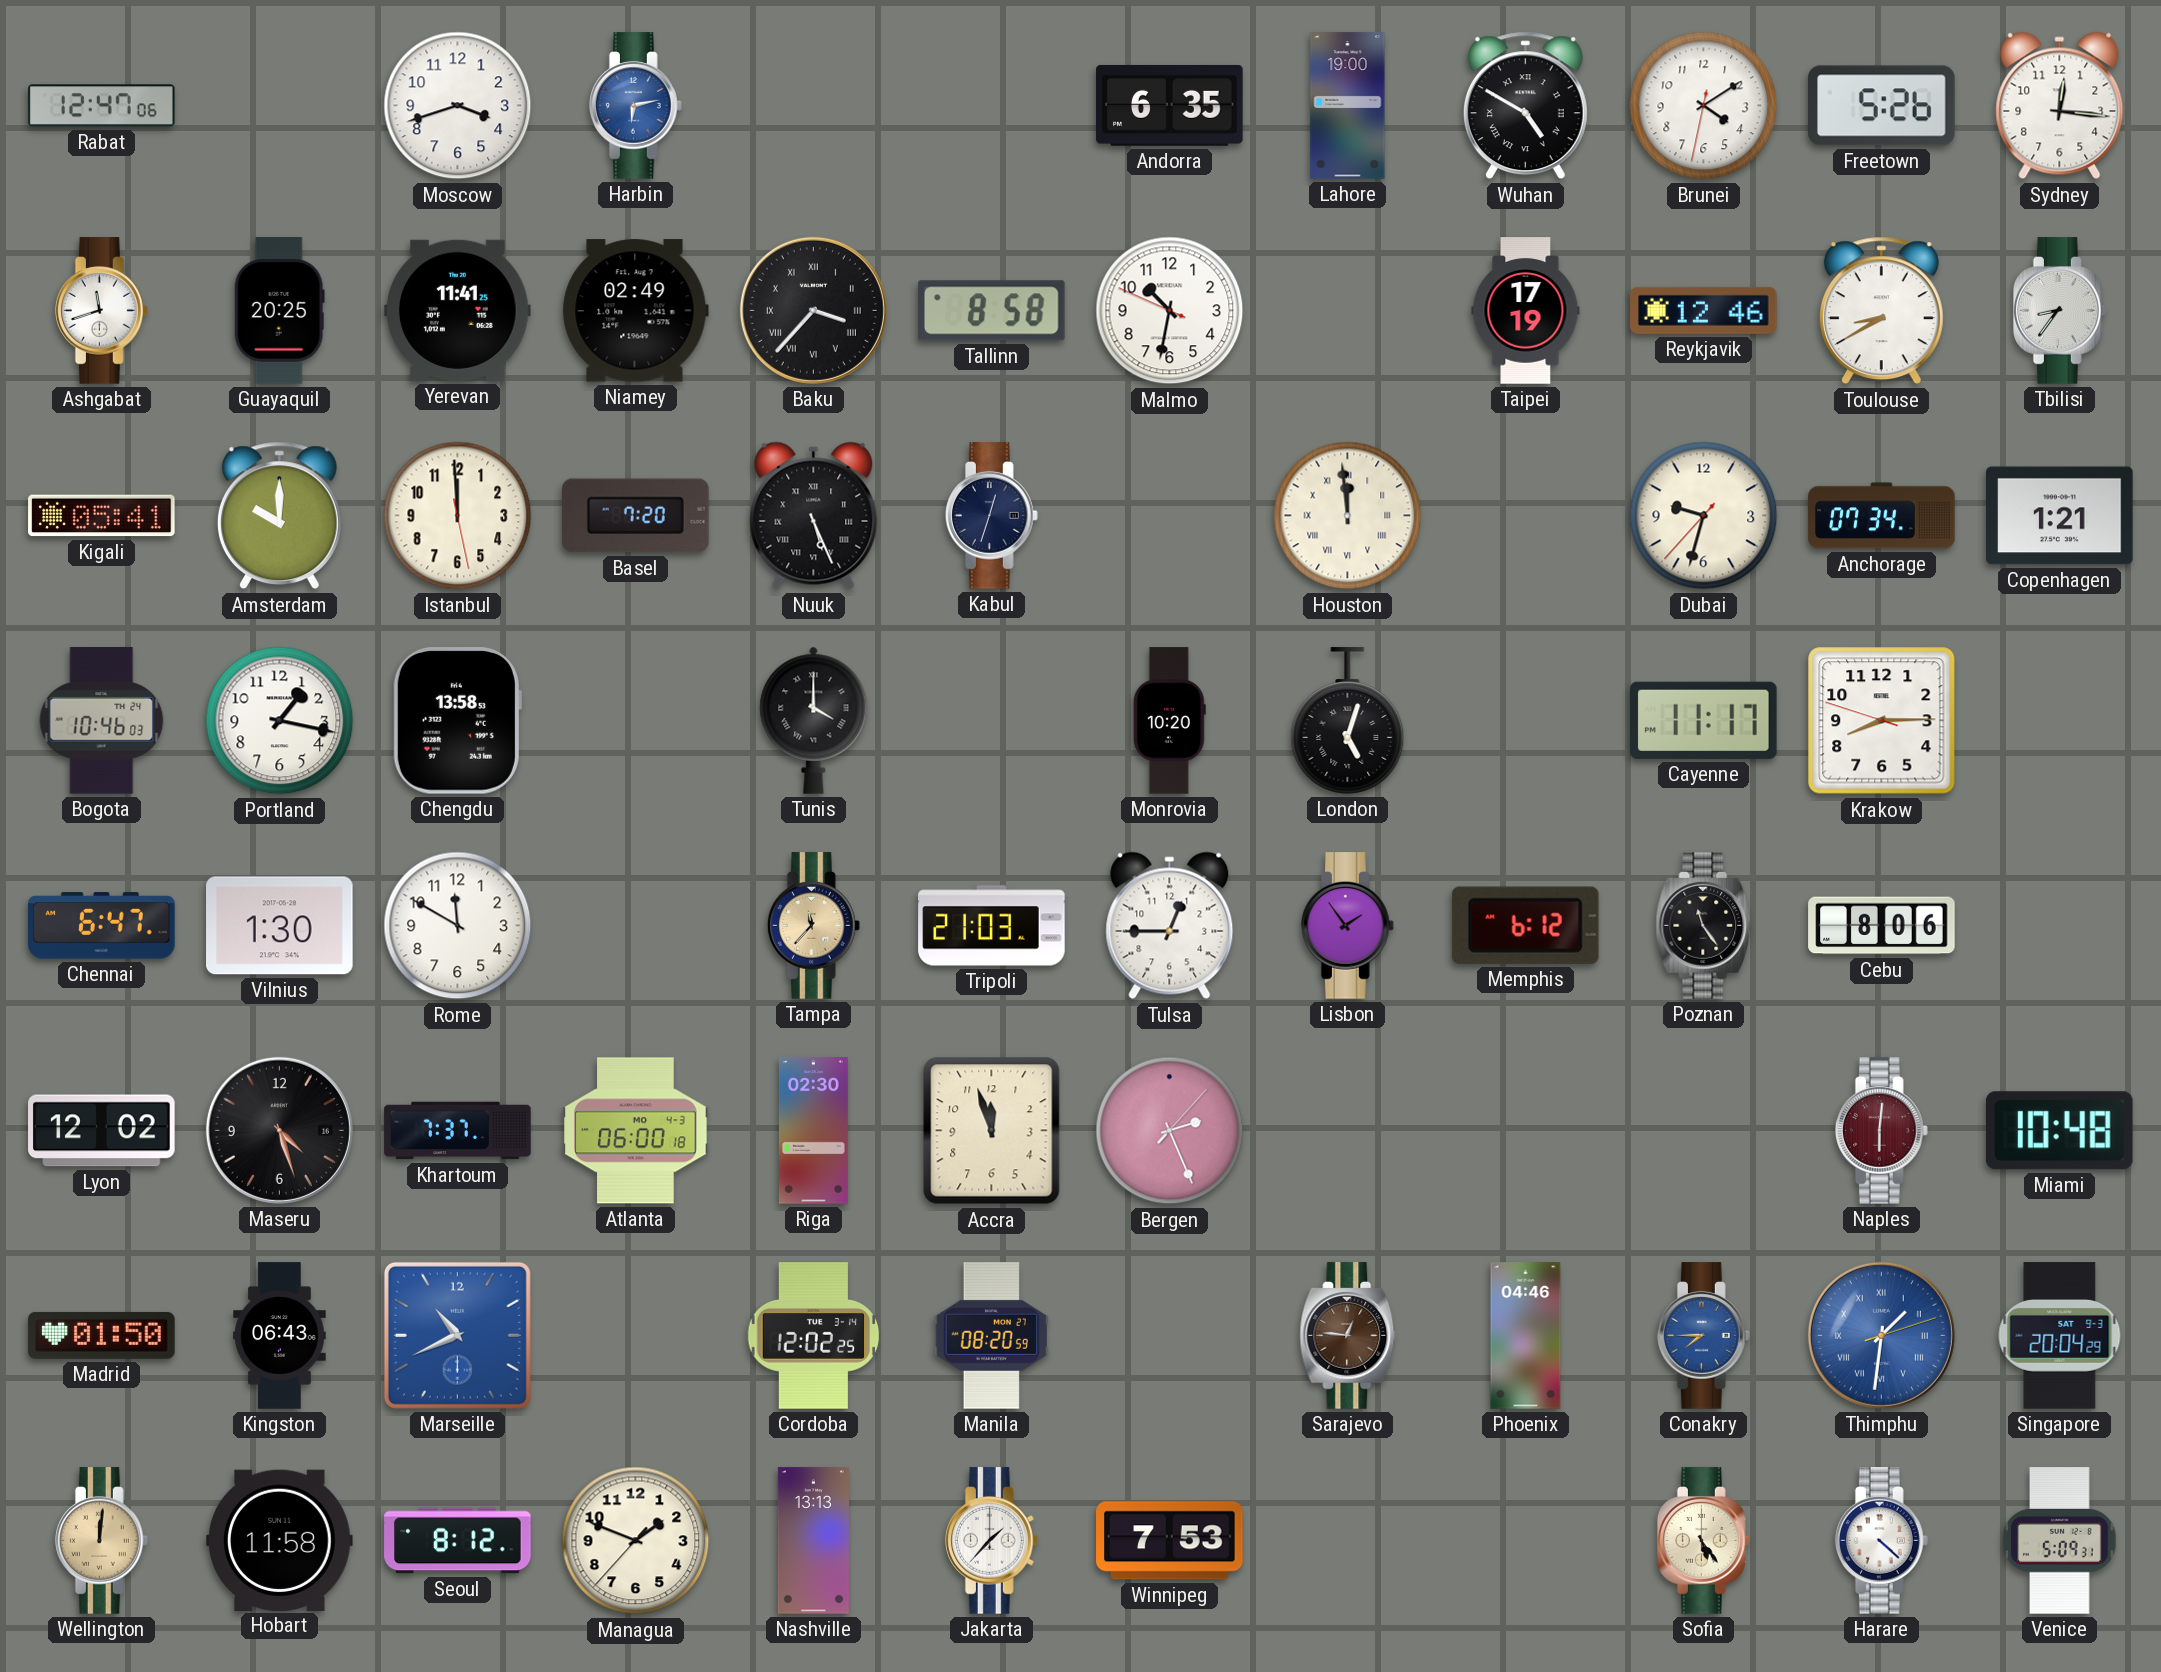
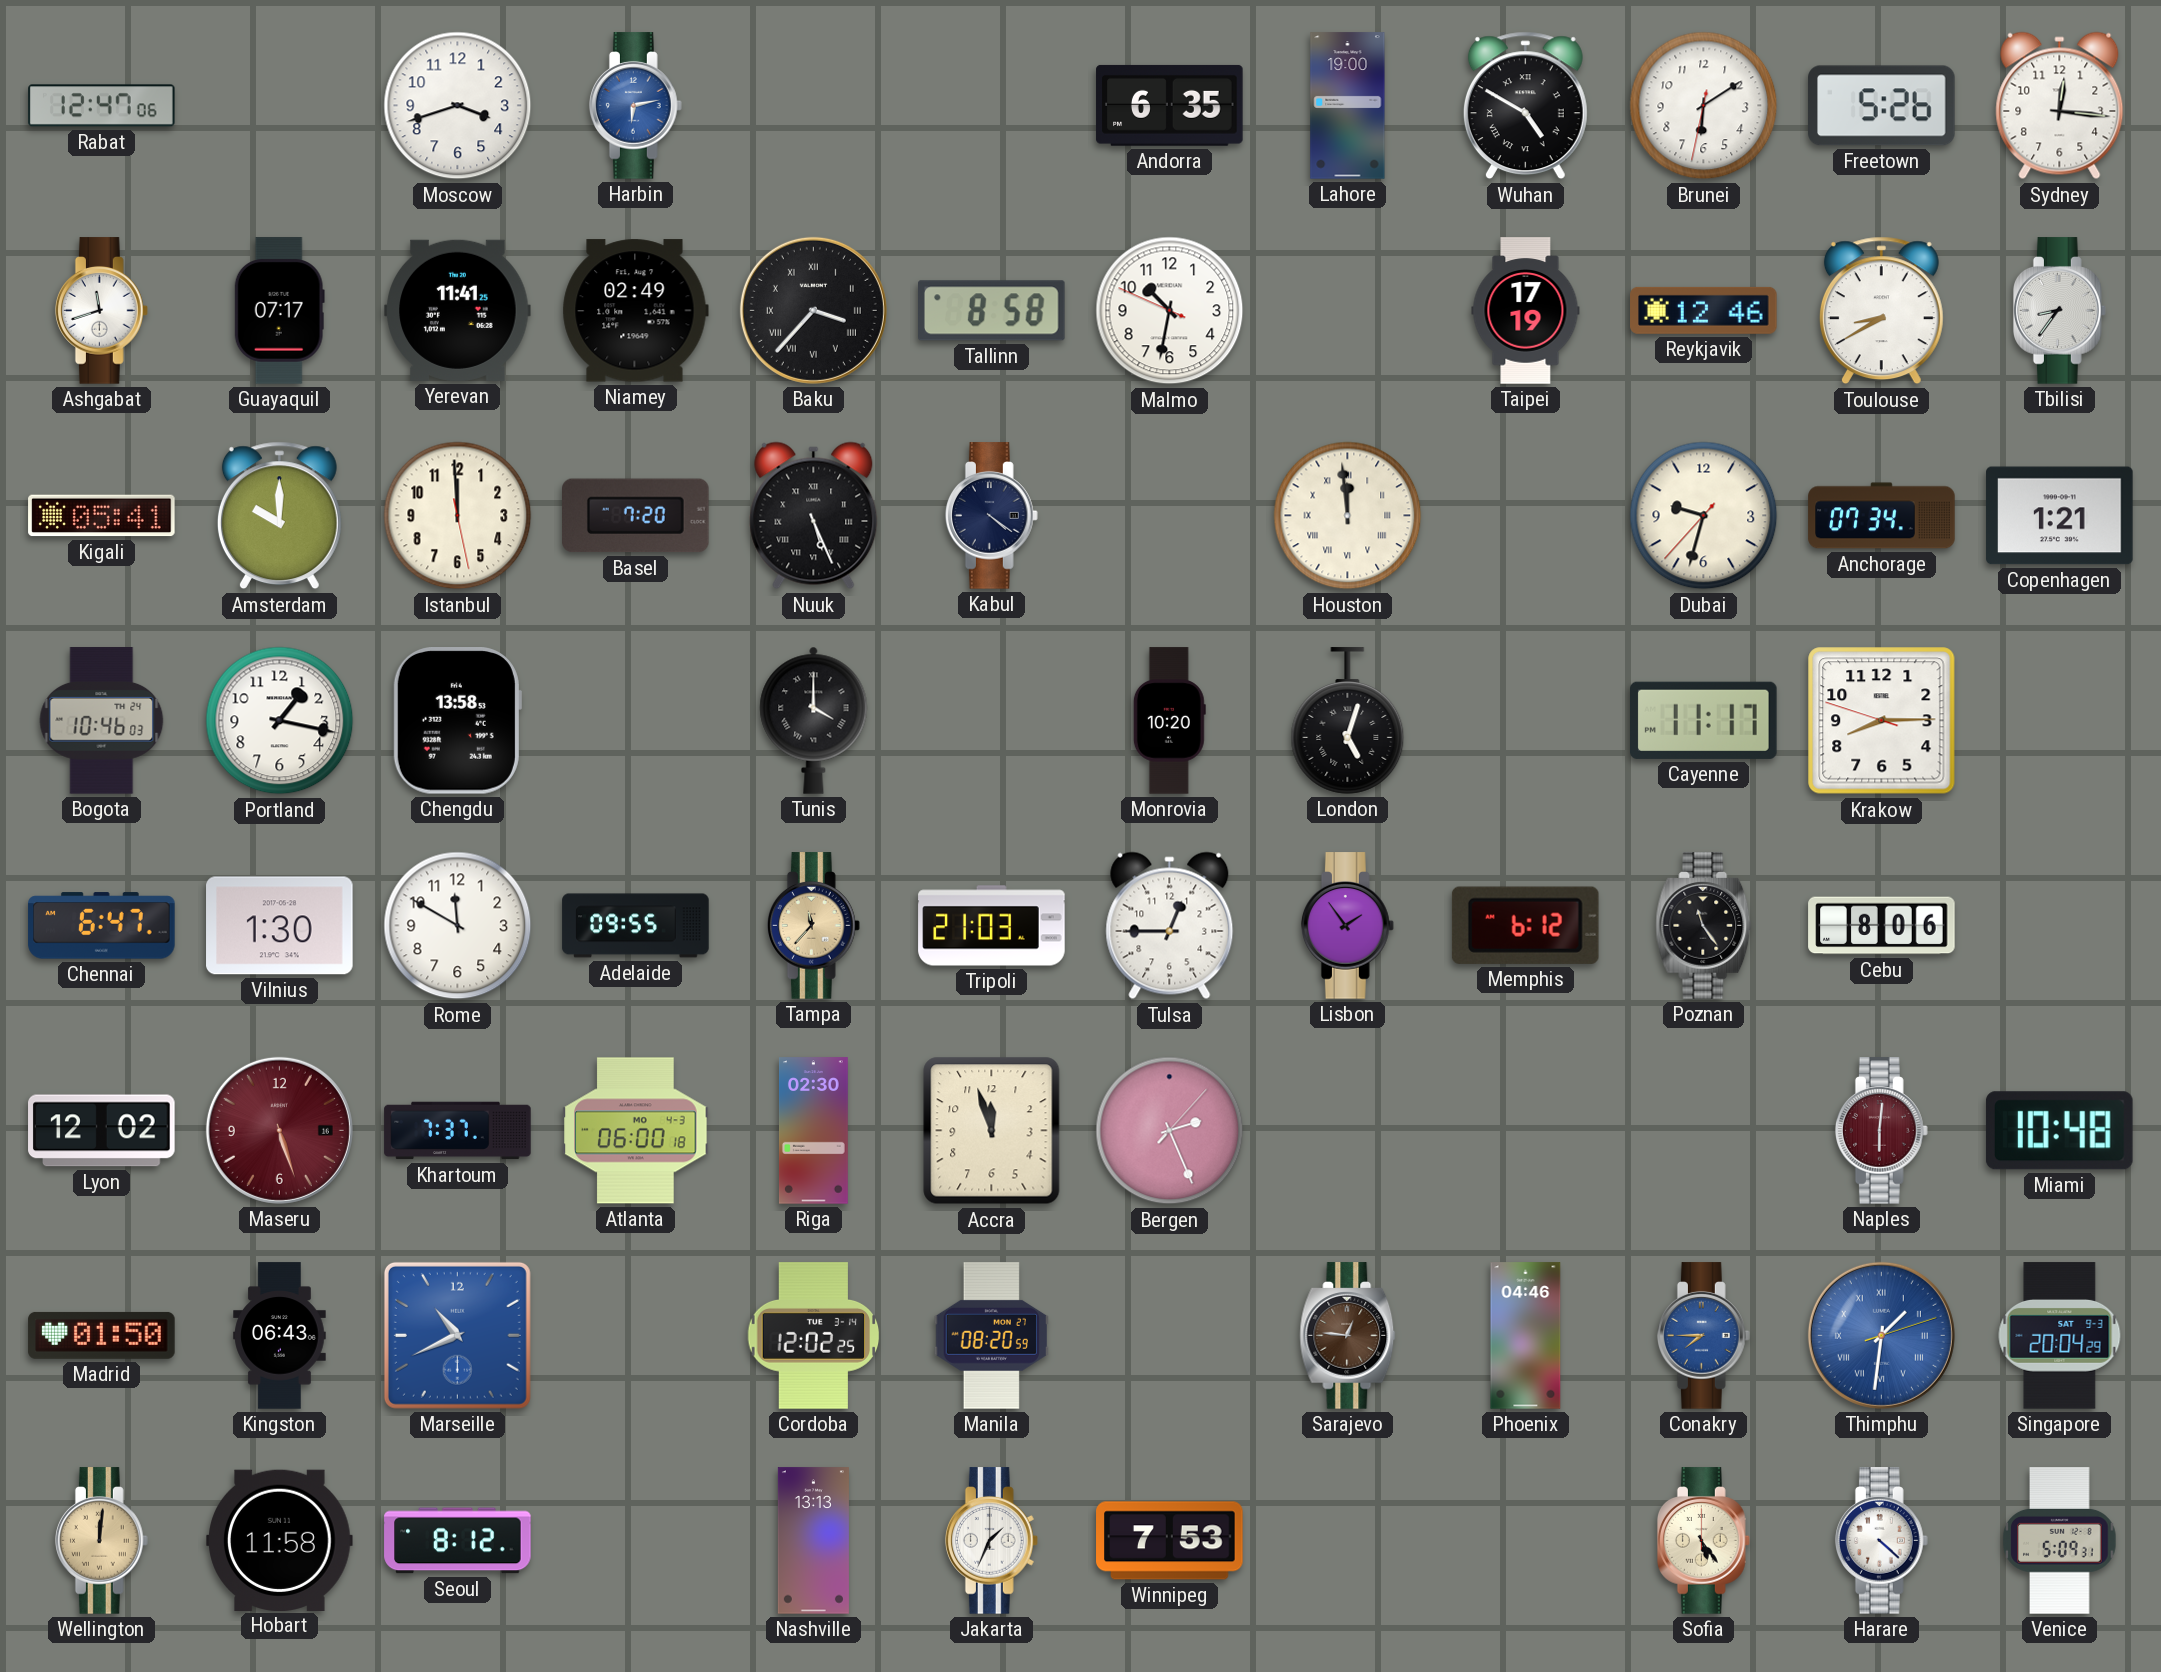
Brunei: 4:09 -> 6:09
Guayaquil: 20:25 -> 07:17
Kabul: 12:33 -> 4:21
Adelaide: none -> 09:55
Maseru: 4:27 -> 5:27
Maseru dial: black -> burgundy
Managua: 1:48 -> none
Jakarta: 1:37 -> 1:34
